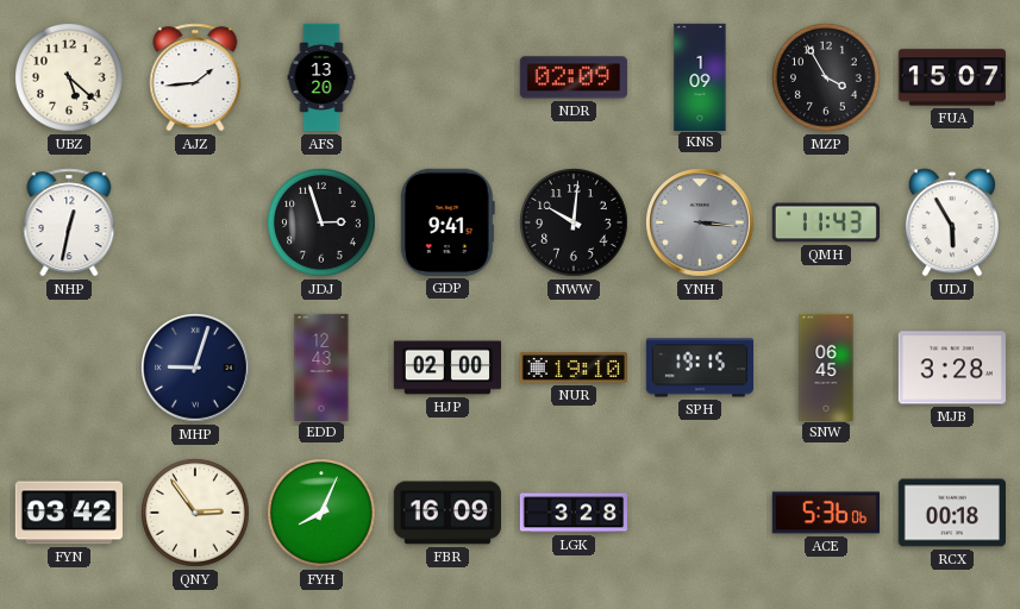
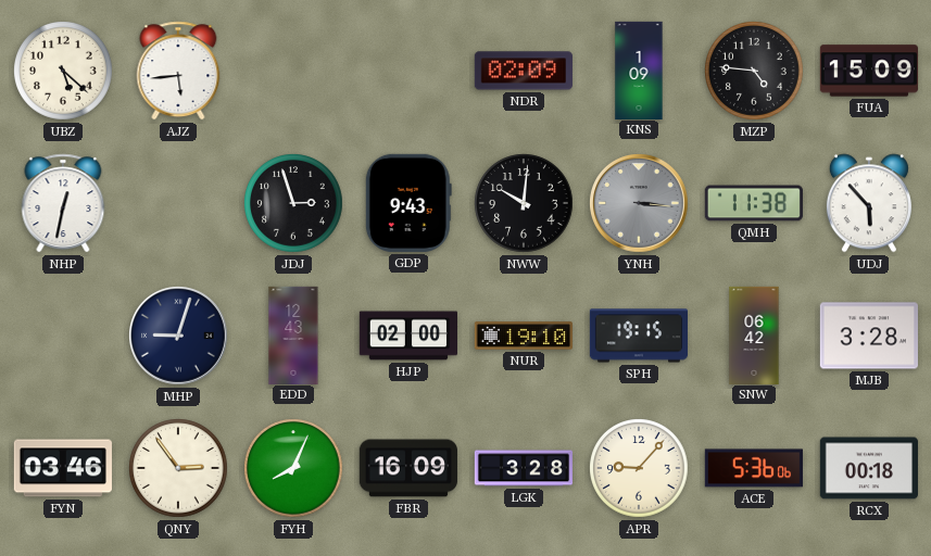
AJZ: 1:44 -> 5:44
AFS: 13:20 -> none
MZP: 3:55 -> 4:46
FUA: 15:07 -> 15:09
GDP: 9:41 -> 9:43
QMH: 11:43 -> 11:38
UDJ: 5:55 -> 5:53
SNW: 06:45 -> 06:42
FYN: 03:42 -> 03:46
APR: none -> 9:07
